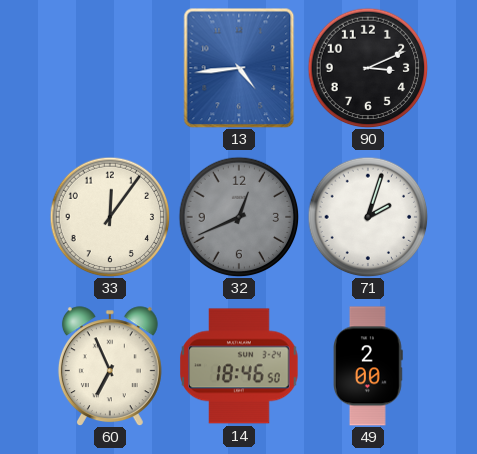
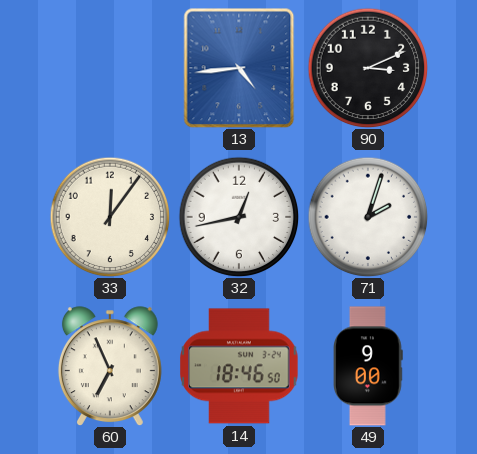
32: 12:41 -> 12:43
32 dial: grey -> white
49: 2:00 -> 9:00
